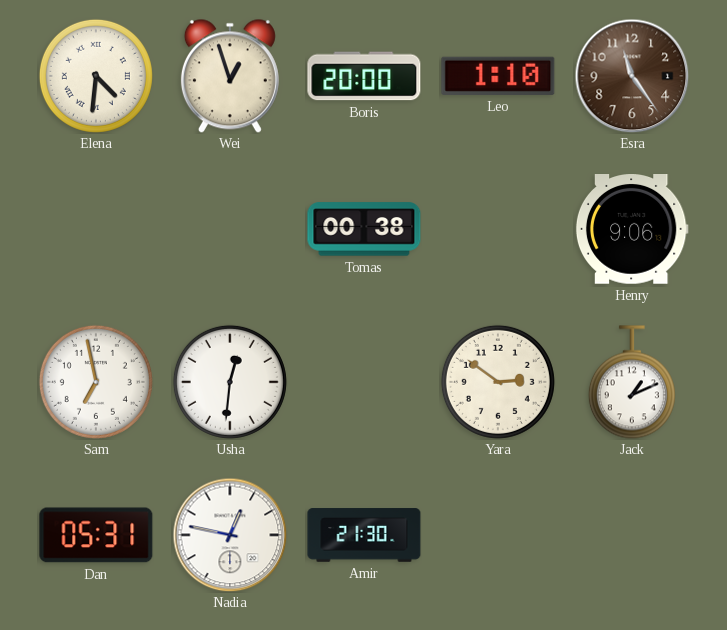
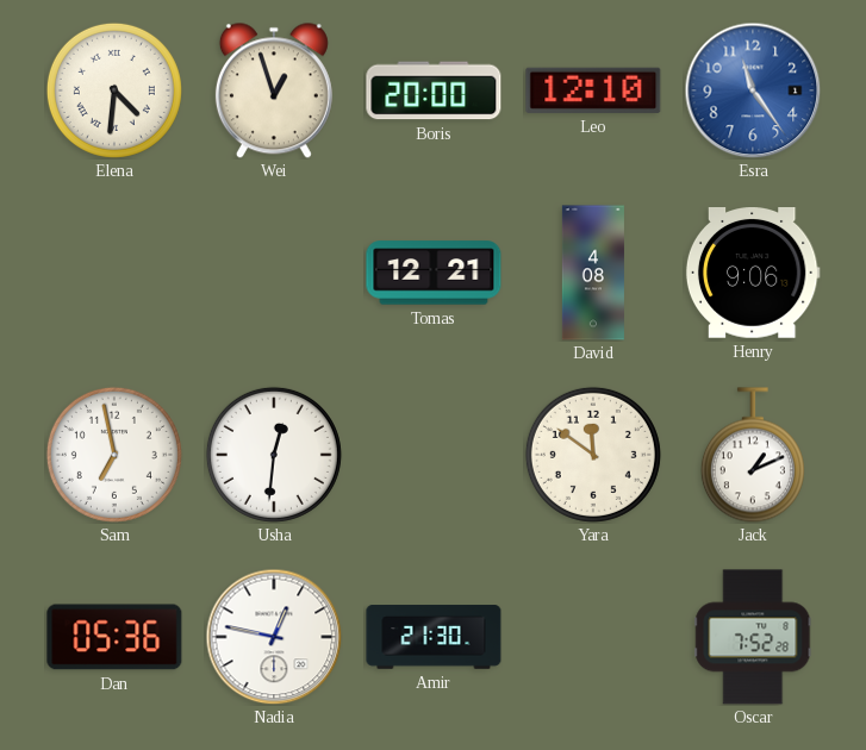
Leo: 1:10 -> 12:10
Esra dial: brown -> blue
Tomas: 00:38 -> 12:21
David: none -> 4:08
Yara: 2:51 -> 11:51
Dan: 05:31 -> 05:36
Oscar: none -> 7:52
